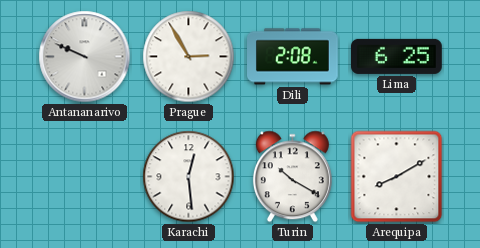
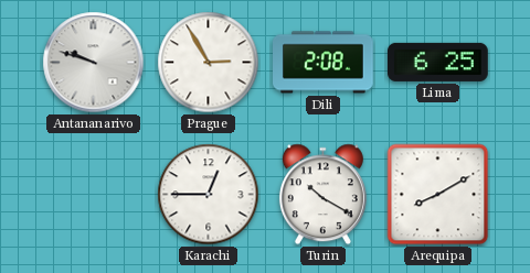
Antananarivo: 9:49 -> 9:48
Karachi: 12:29 -> 12:45
